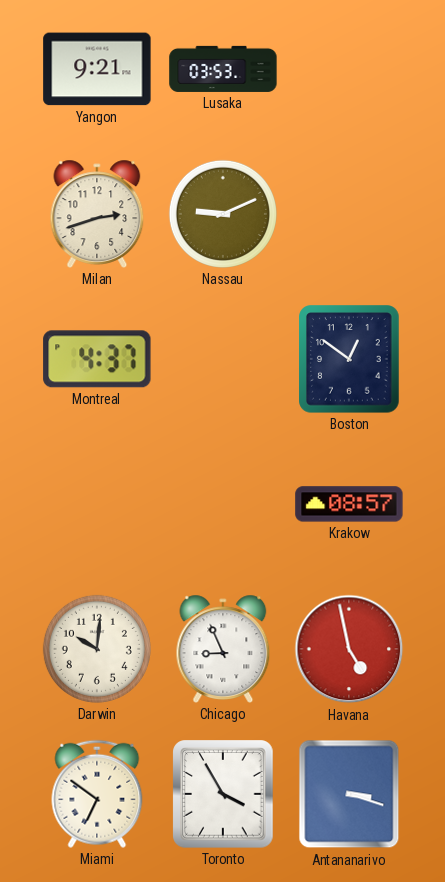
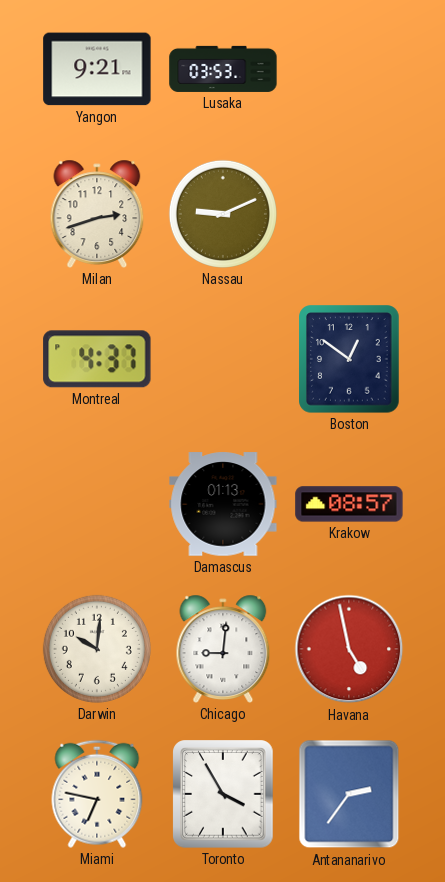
Damascus: none -> 01:13
Chicago: 8:56 -> 9:01
Miami: 6:51 -> 6:47
Antananarivo: 3:18 -> 2:36
